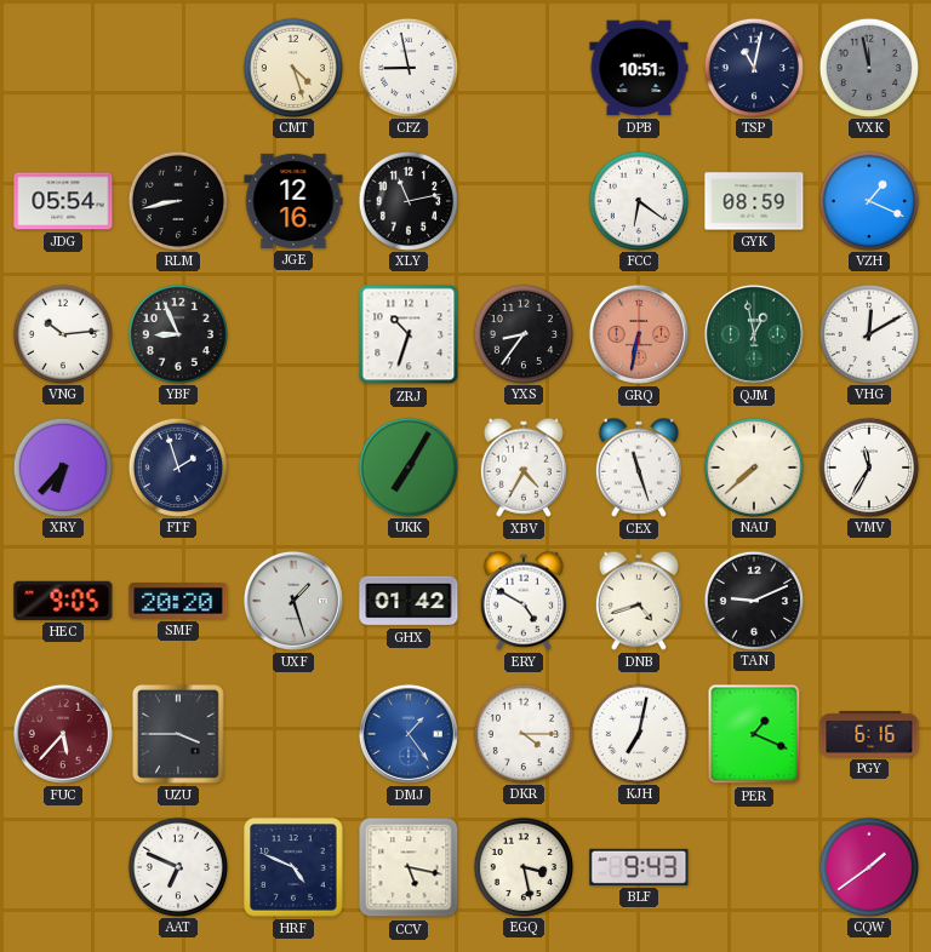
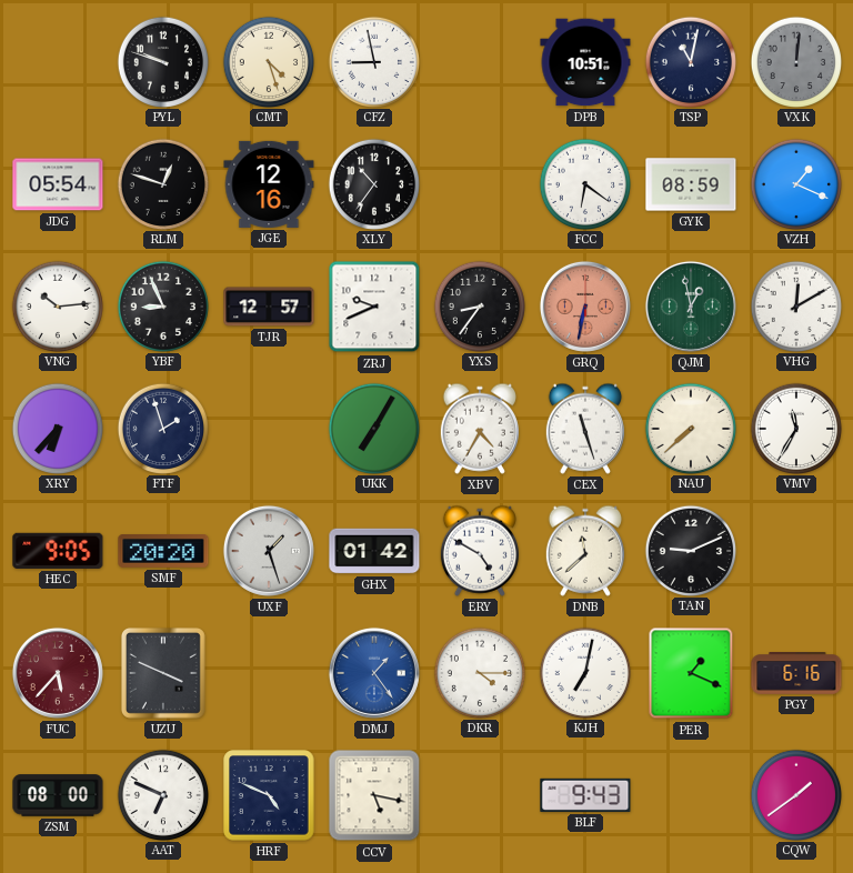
PYL: none -> 9:48
VXK: 11:58 -> 12:01
RLM: 8:43 -> 12:48
XLY: 11:13 -> 10:36
TJR: none -> 12:57
ZRJ: 10:33 -> 9:41
DNB: 4:42 -> 11:38
UZU: 3:45 -> 3:49
ZSM: none -> 08:00
EGQ: 3:28 -> none
